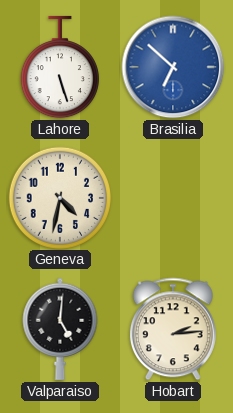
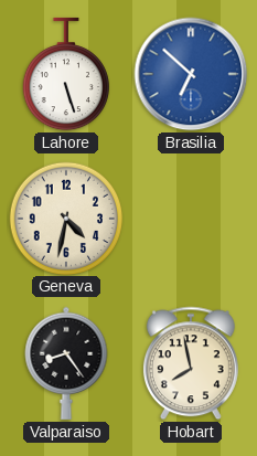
Valparaiso: 5:01 -> 8:24
Hobart: 2:14 -> 7:58
